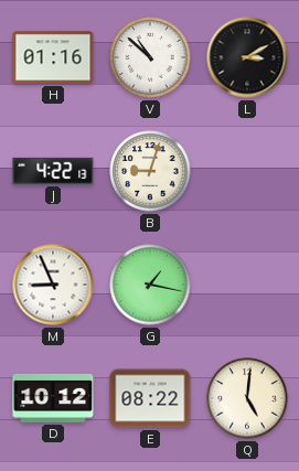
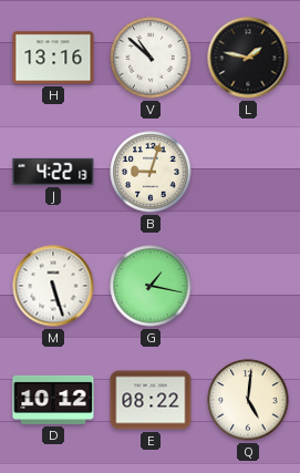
H: 01:16 -> 13:16
L: 3:10 -> 1:47
M: 8:56 -> 5:27
